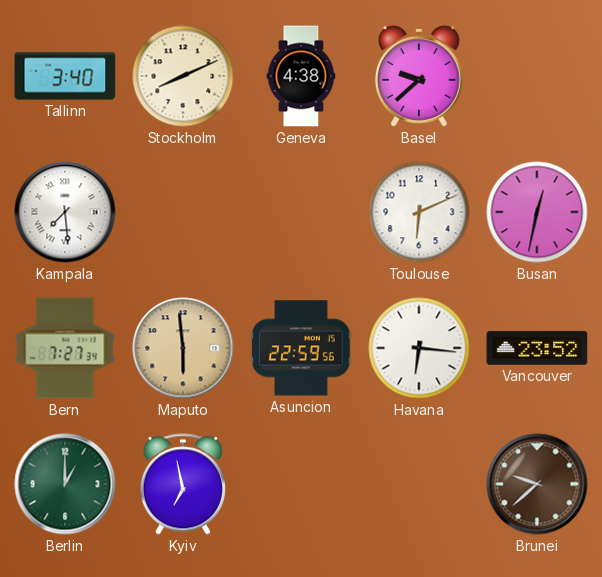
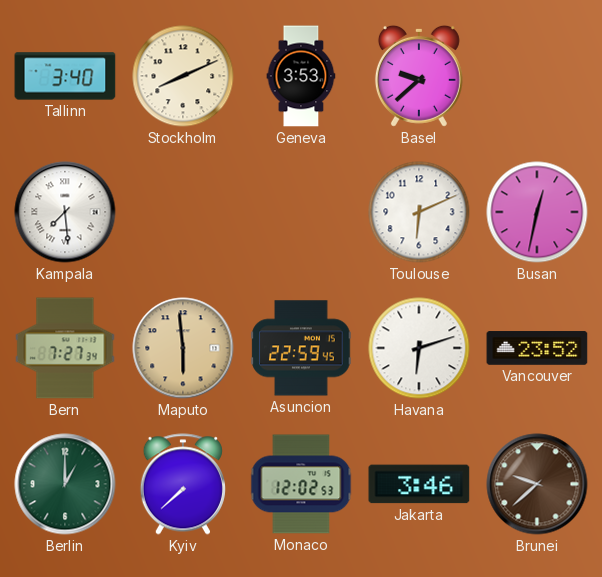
Geneva: 4:38 -> 3:53
Asuncion: 22:59:56 -> 22:59:45
Havana: 6:16 -> 6:12
Kyiv: 6:58 -> 7:38
Monaco: none -> 12:02
Jakarta: none -> 3:46
